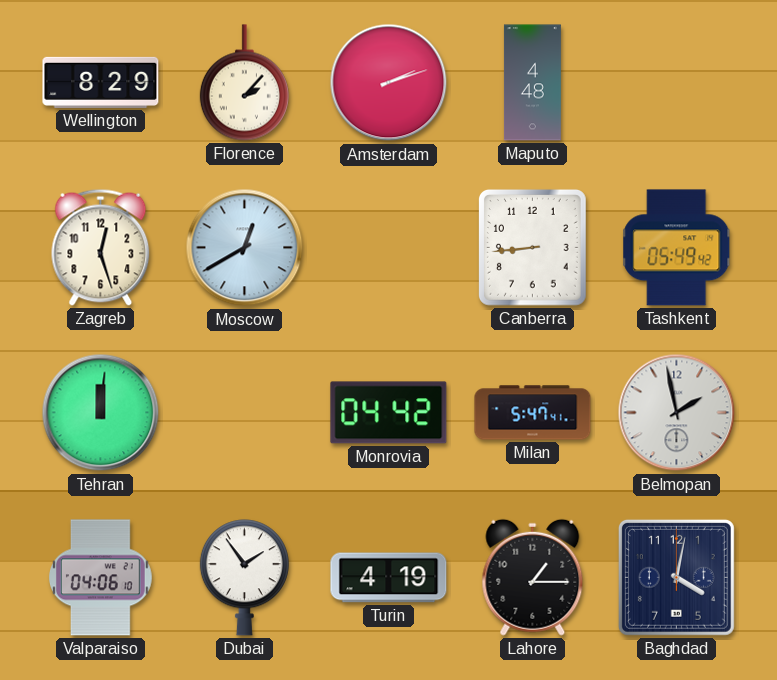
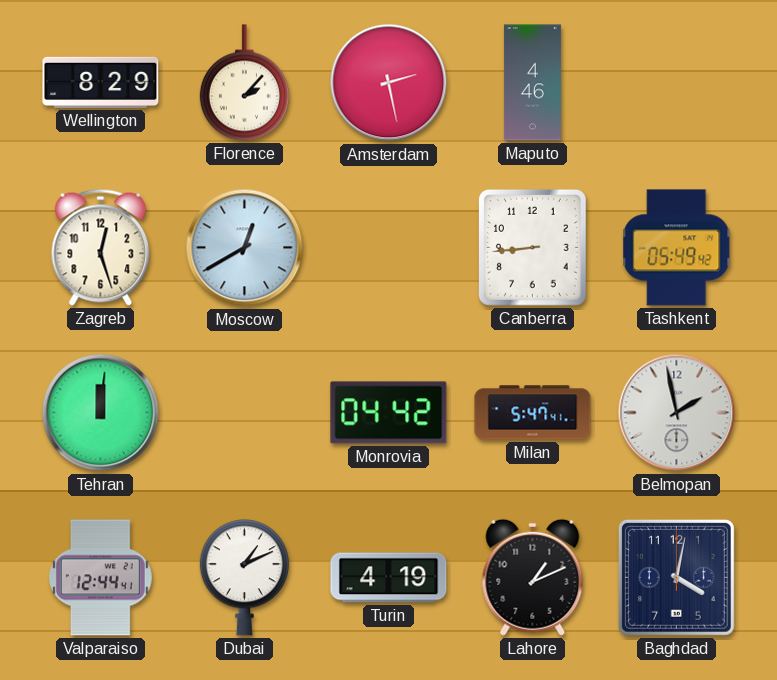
Amsterdam: 2:12 -> 2:28
Maputo: 4:48 -> 4:46
Valparaiso: 04:06 -> 12:44
Dubai: 1:54 -> 1:11
Lahore: 1:15 -> 1:11
